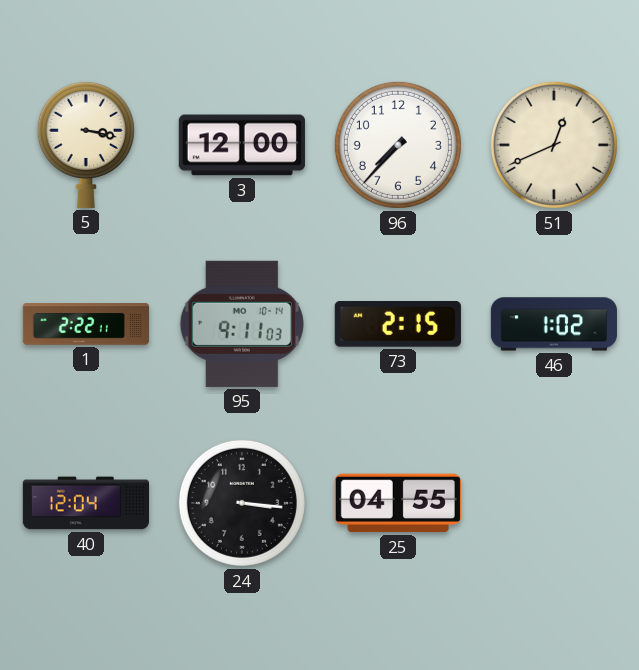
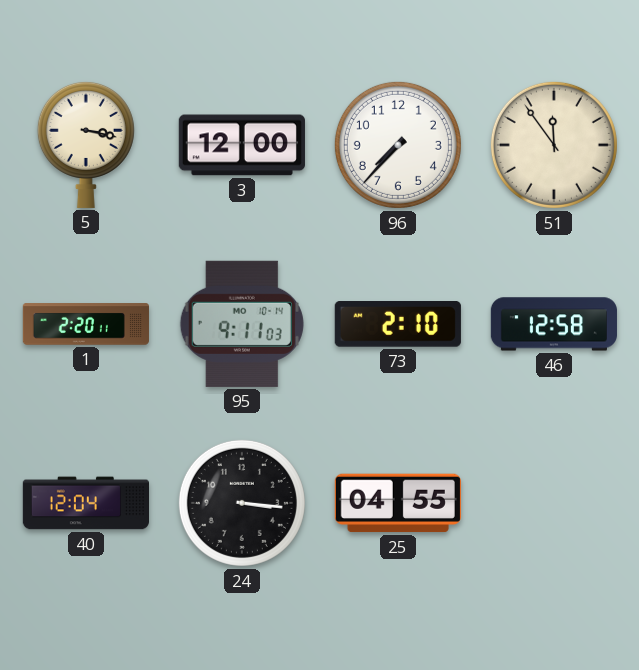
51: 12:41 -> 11:54
1: 2:22 -> 2:20
73: 2:15 -> 2:10
46: 1:02 -> 12:58
